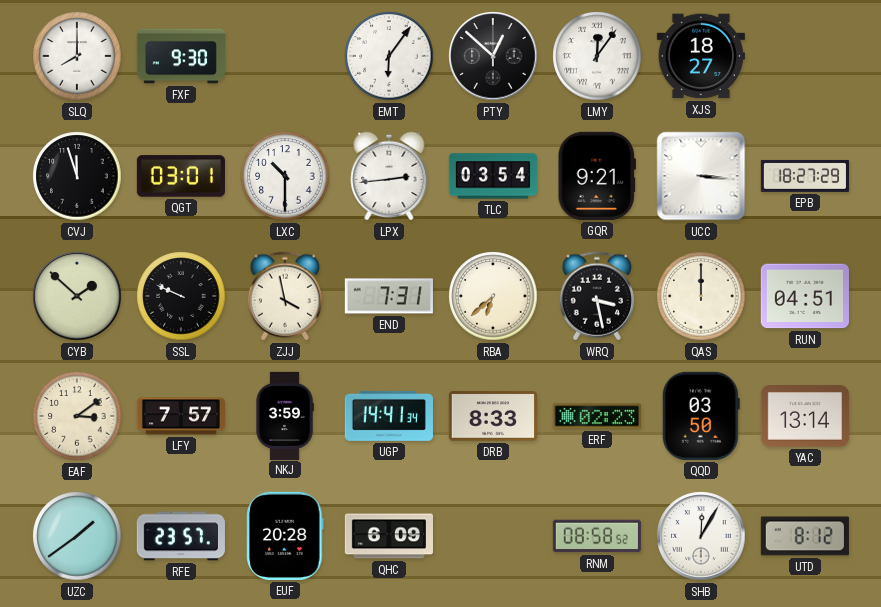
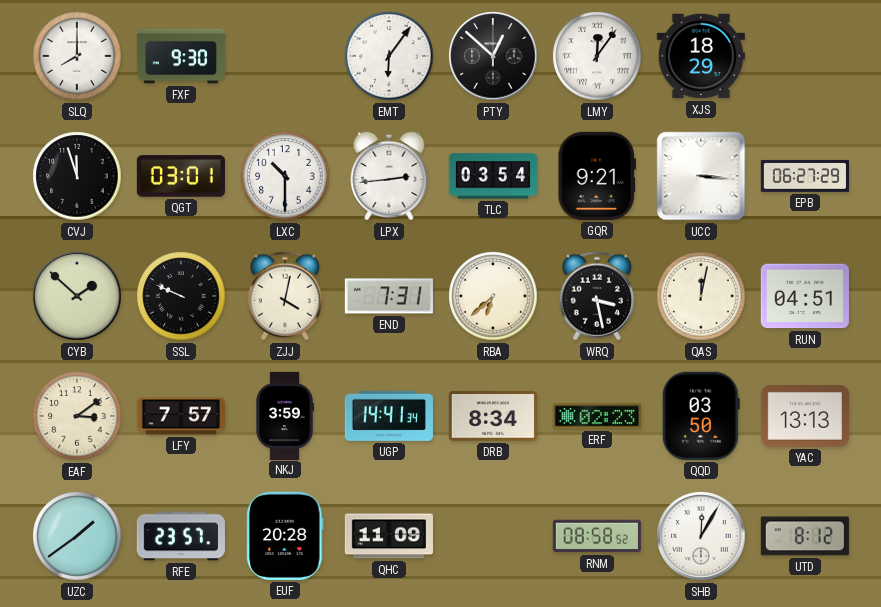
XJS: 18:27 -> 18:29
EPB: 18:27 -> 06:27
ZJJ: 3:58 -> 4:02
QAS: 12:00 -> 12:02
DRB: 8:33 -> 8:34
YAC: 13:14 -> 13:13
QHC: 6:09 -> 11:09
